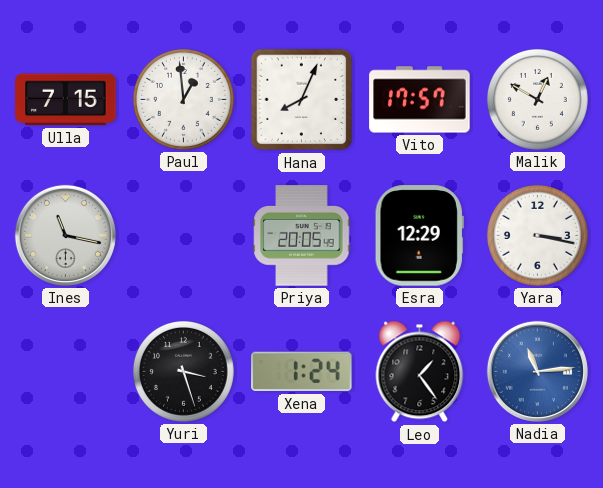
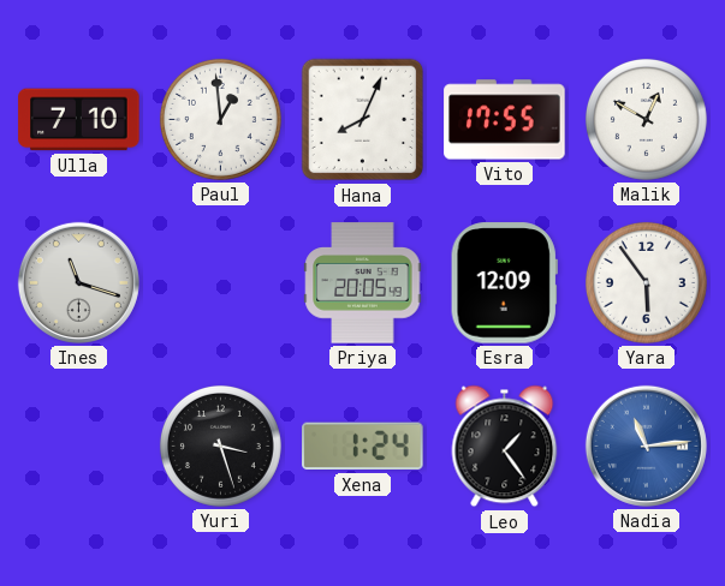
Ulla: 7:15 -> 7:10
Vito: 17:57 -> 17:55
Ines: 11:17 -> 11:18
Esra: 12:29 -> 12:09
Yara: 3:17 -> 5:54
